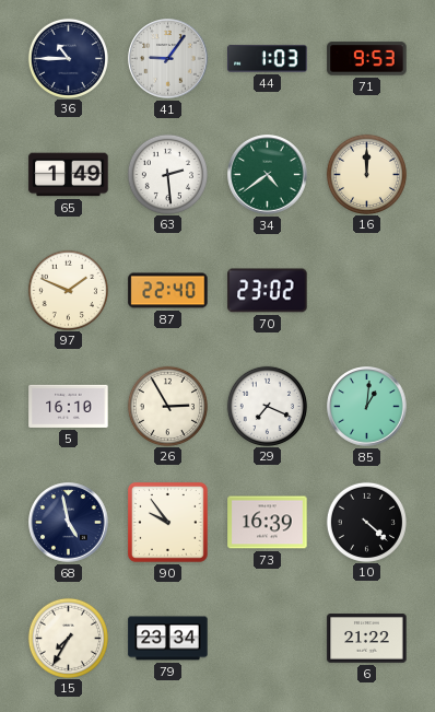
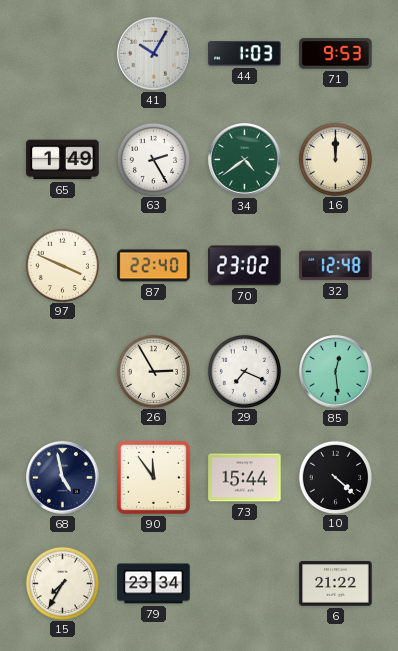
36: 10:45 -> none
41: 9:06 -> 10:05
63: 2:29 -> 2:25
97: 1:49 -> 3:49
32: none -> 12:48
5: 16:10 -> none
85: 1:01 -> 12:29
90: 9:54 -> 11:54
73: 16:39 -> 15:44
